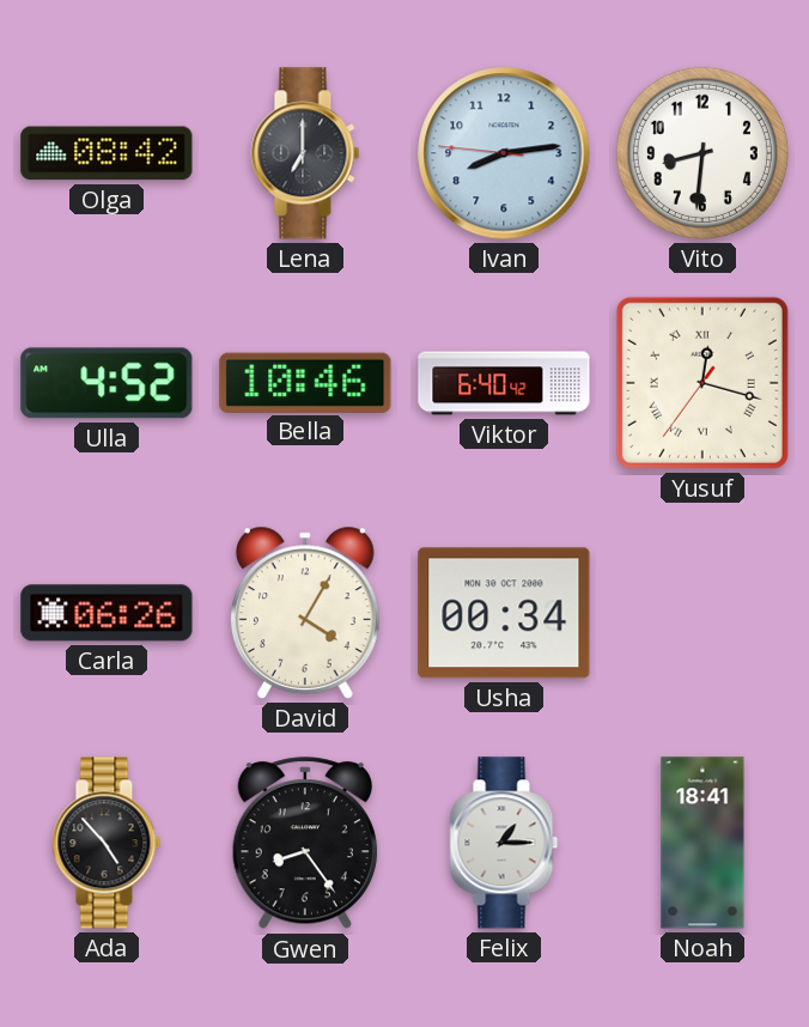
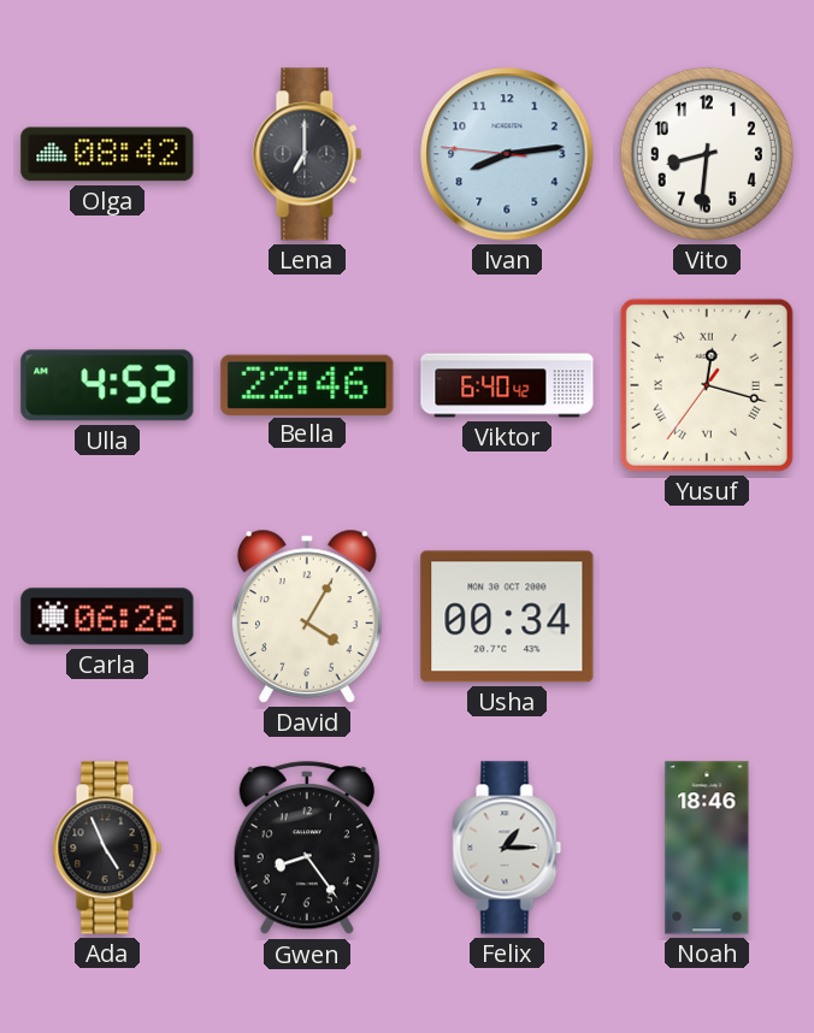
Bella: 10:46 -> 22:46
Ada: 4:53 -> 4:56
Noah: 18:41 -> 18:46
